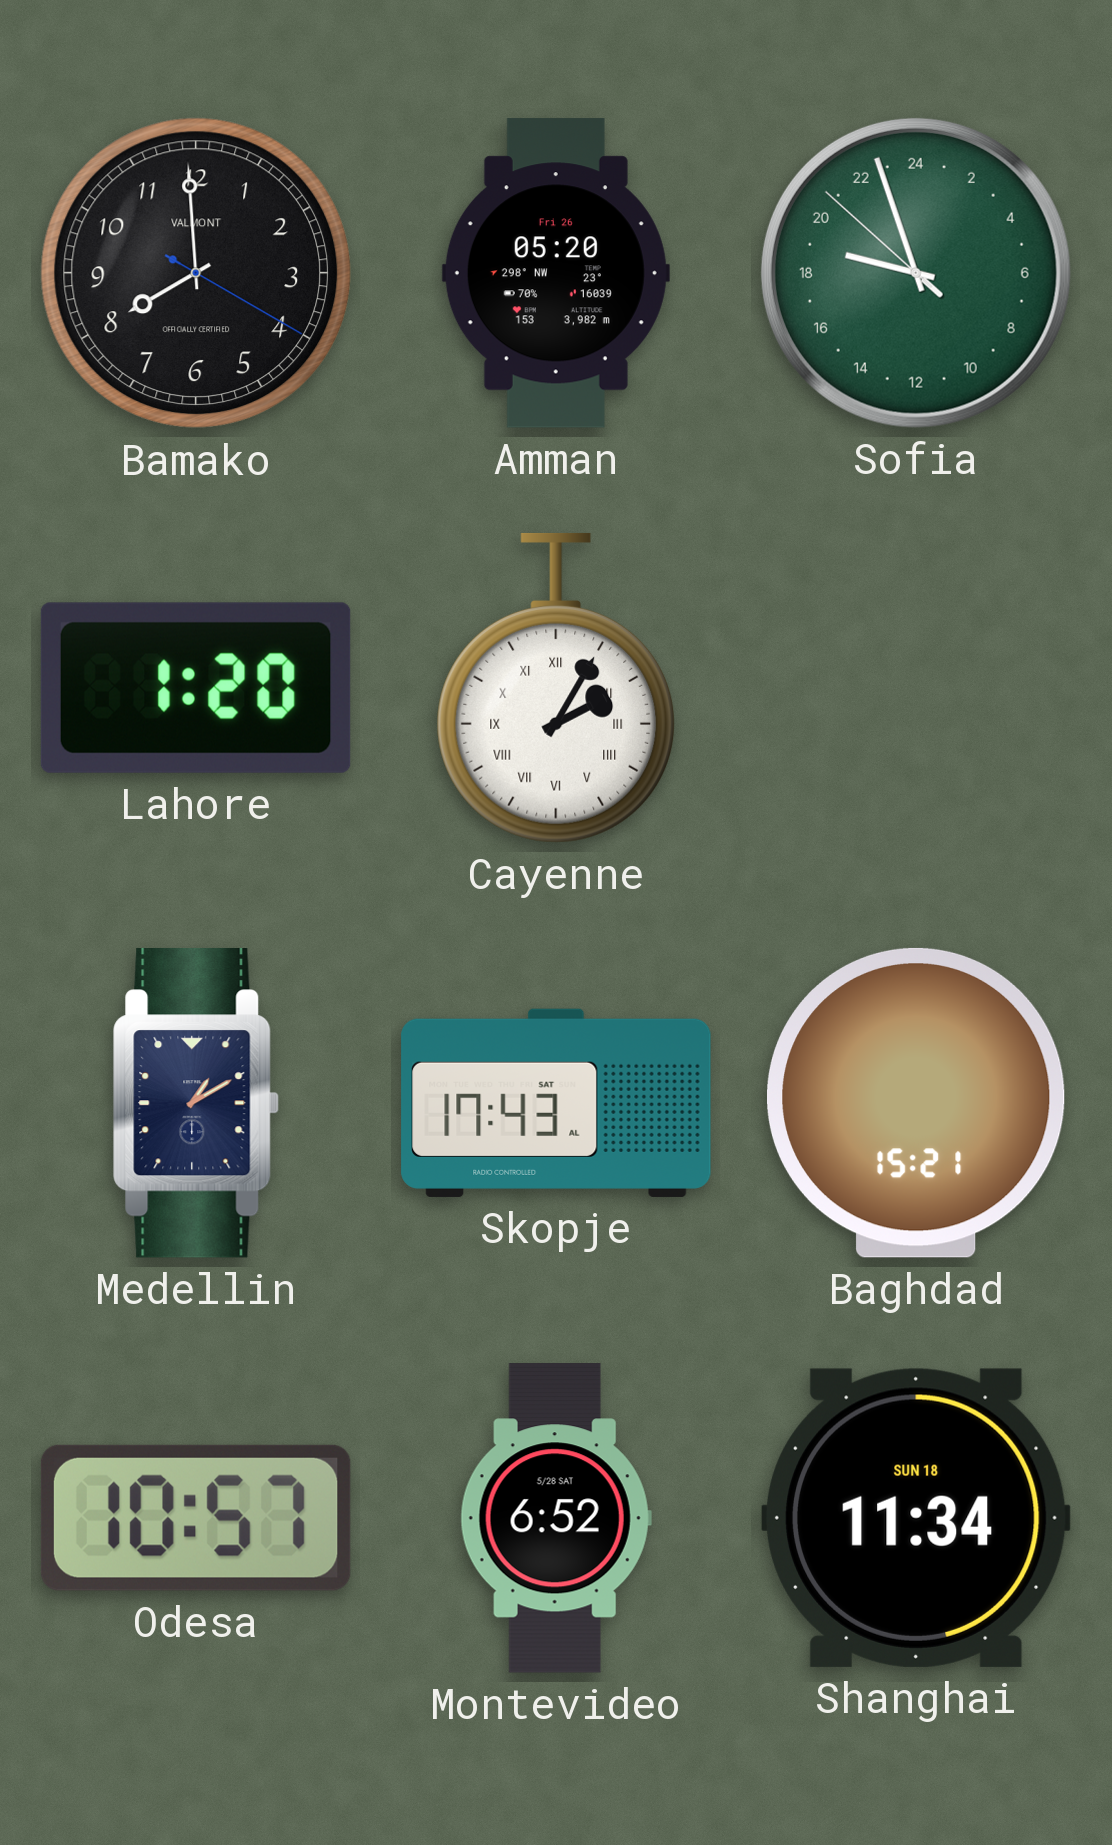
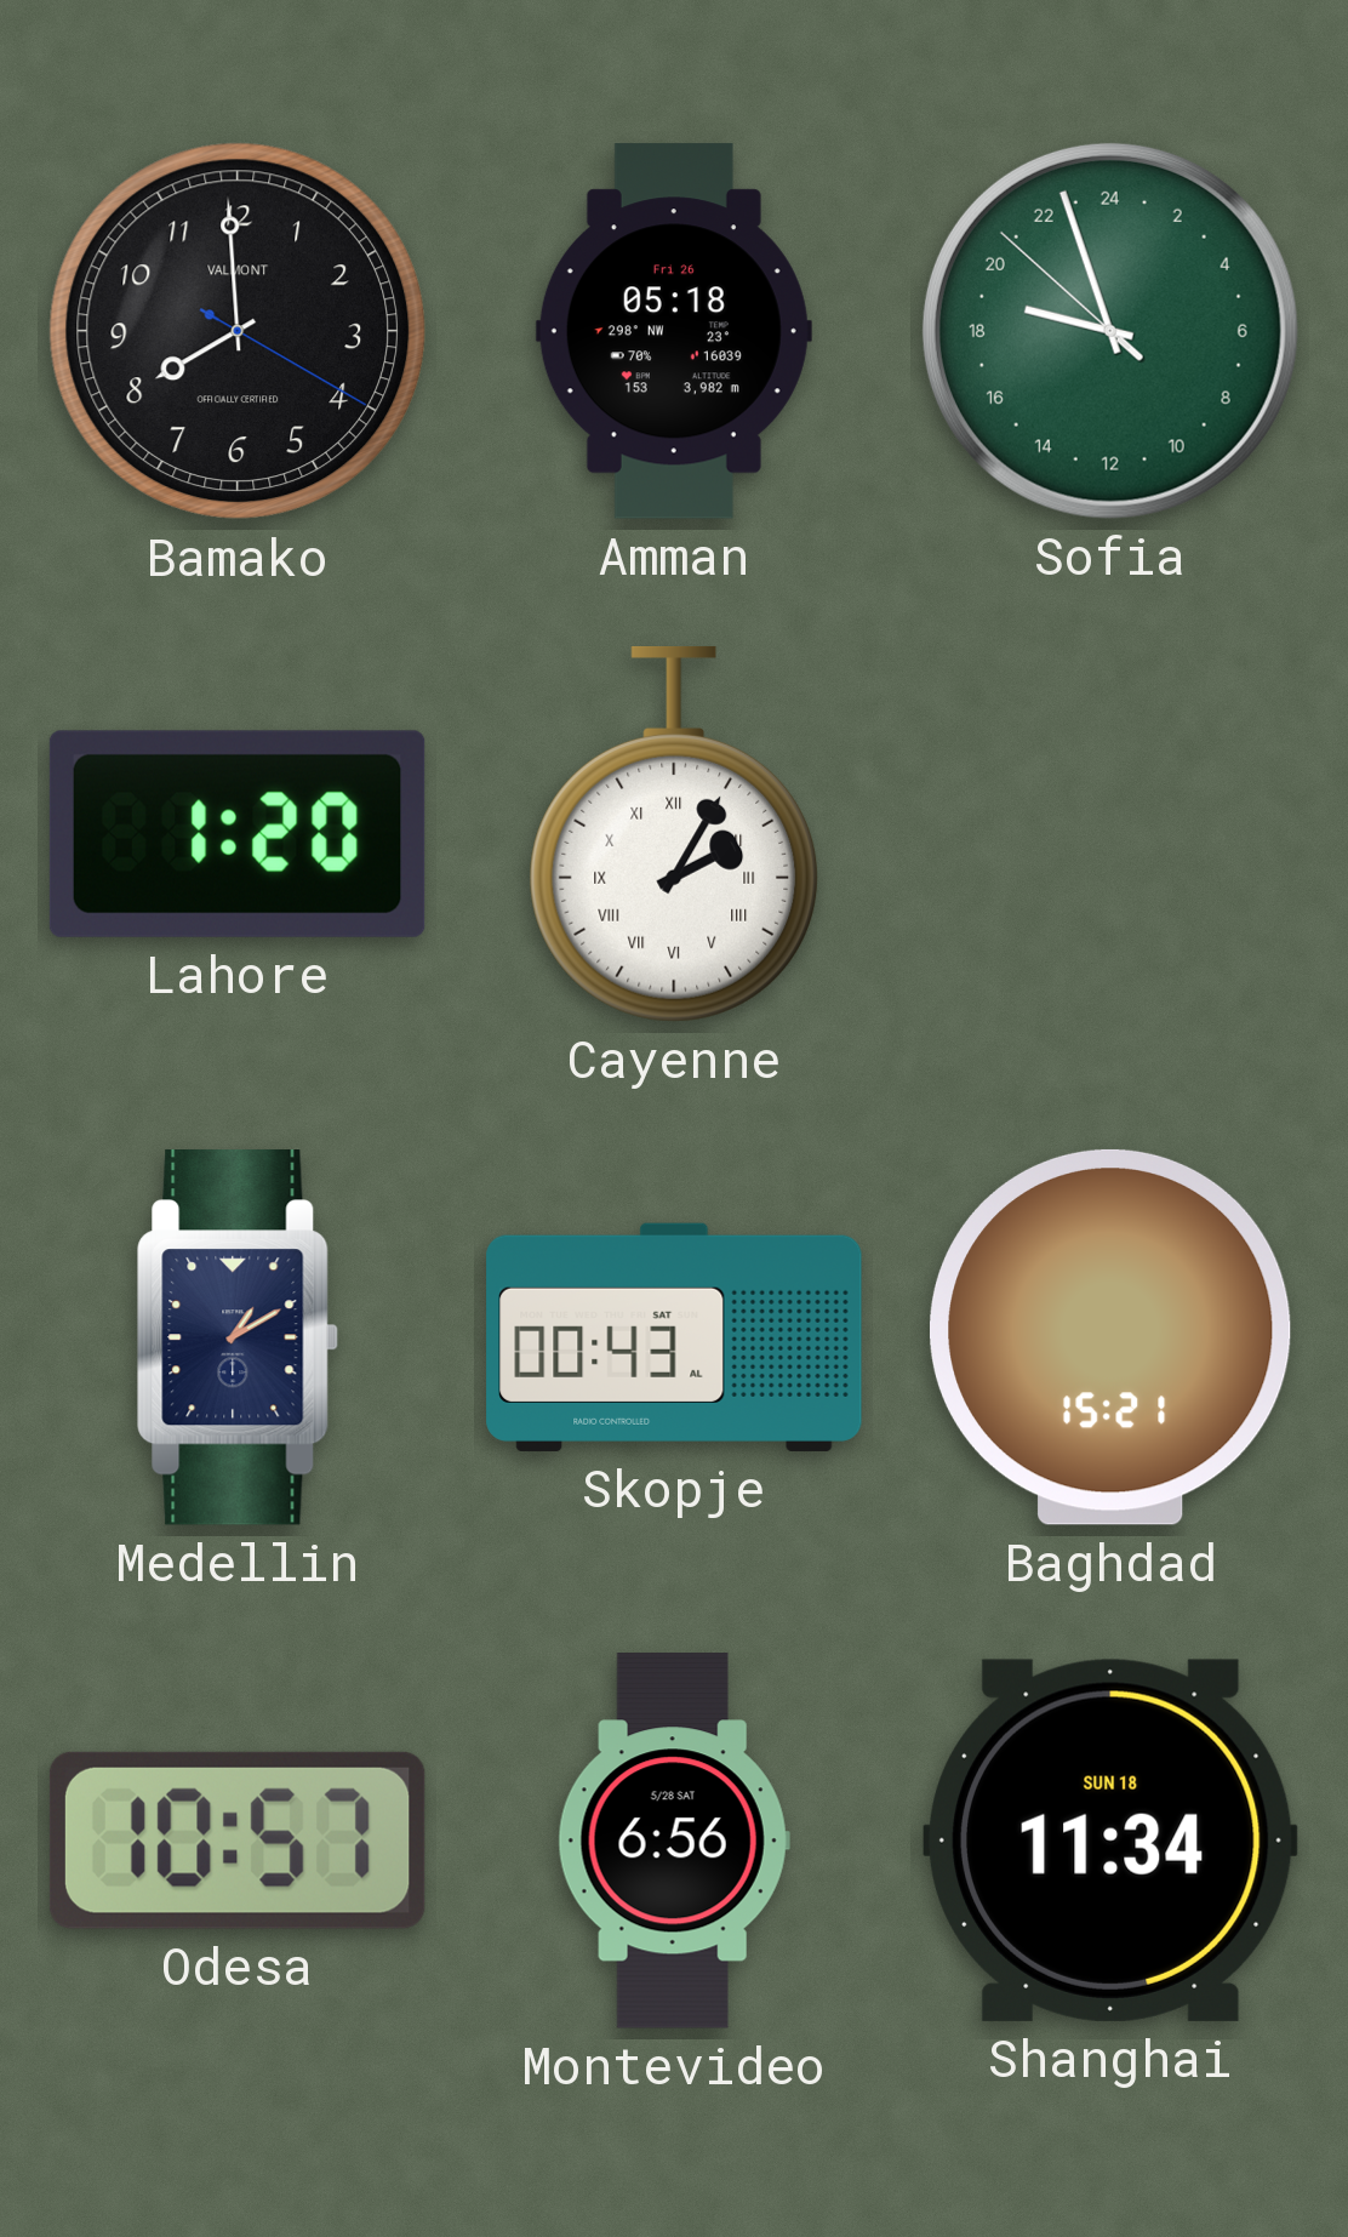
Amman: 05:20 -> 05:18
Skopje: 17:43 -> 00:43
Montevideo: 6:52 -> 6:56
